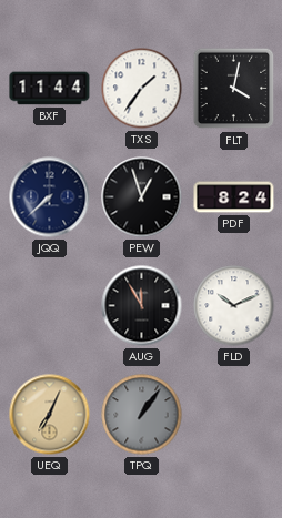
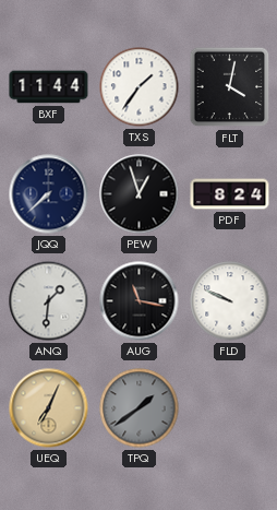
ANQ: none -> 1:31
AUG: 11:55 -> 11:17
FLD: 10:11 -> 9:49
TPQ: 1:06 -> 1:39
